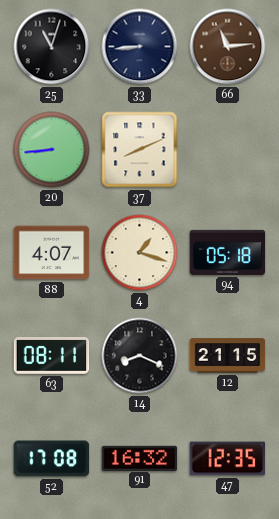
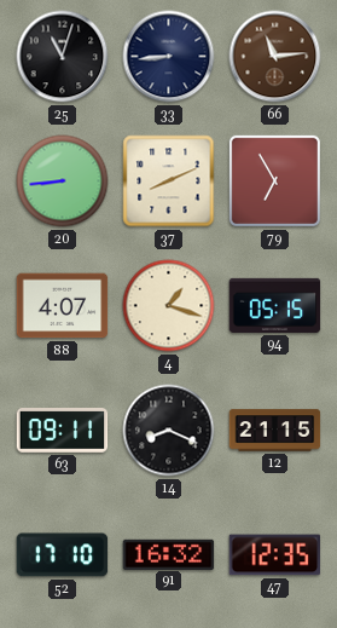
79: none -> 6:55
94: 05:18 -> 05:15
63: 08:11 -> 09:11
52: 17:08 -> 17:10
